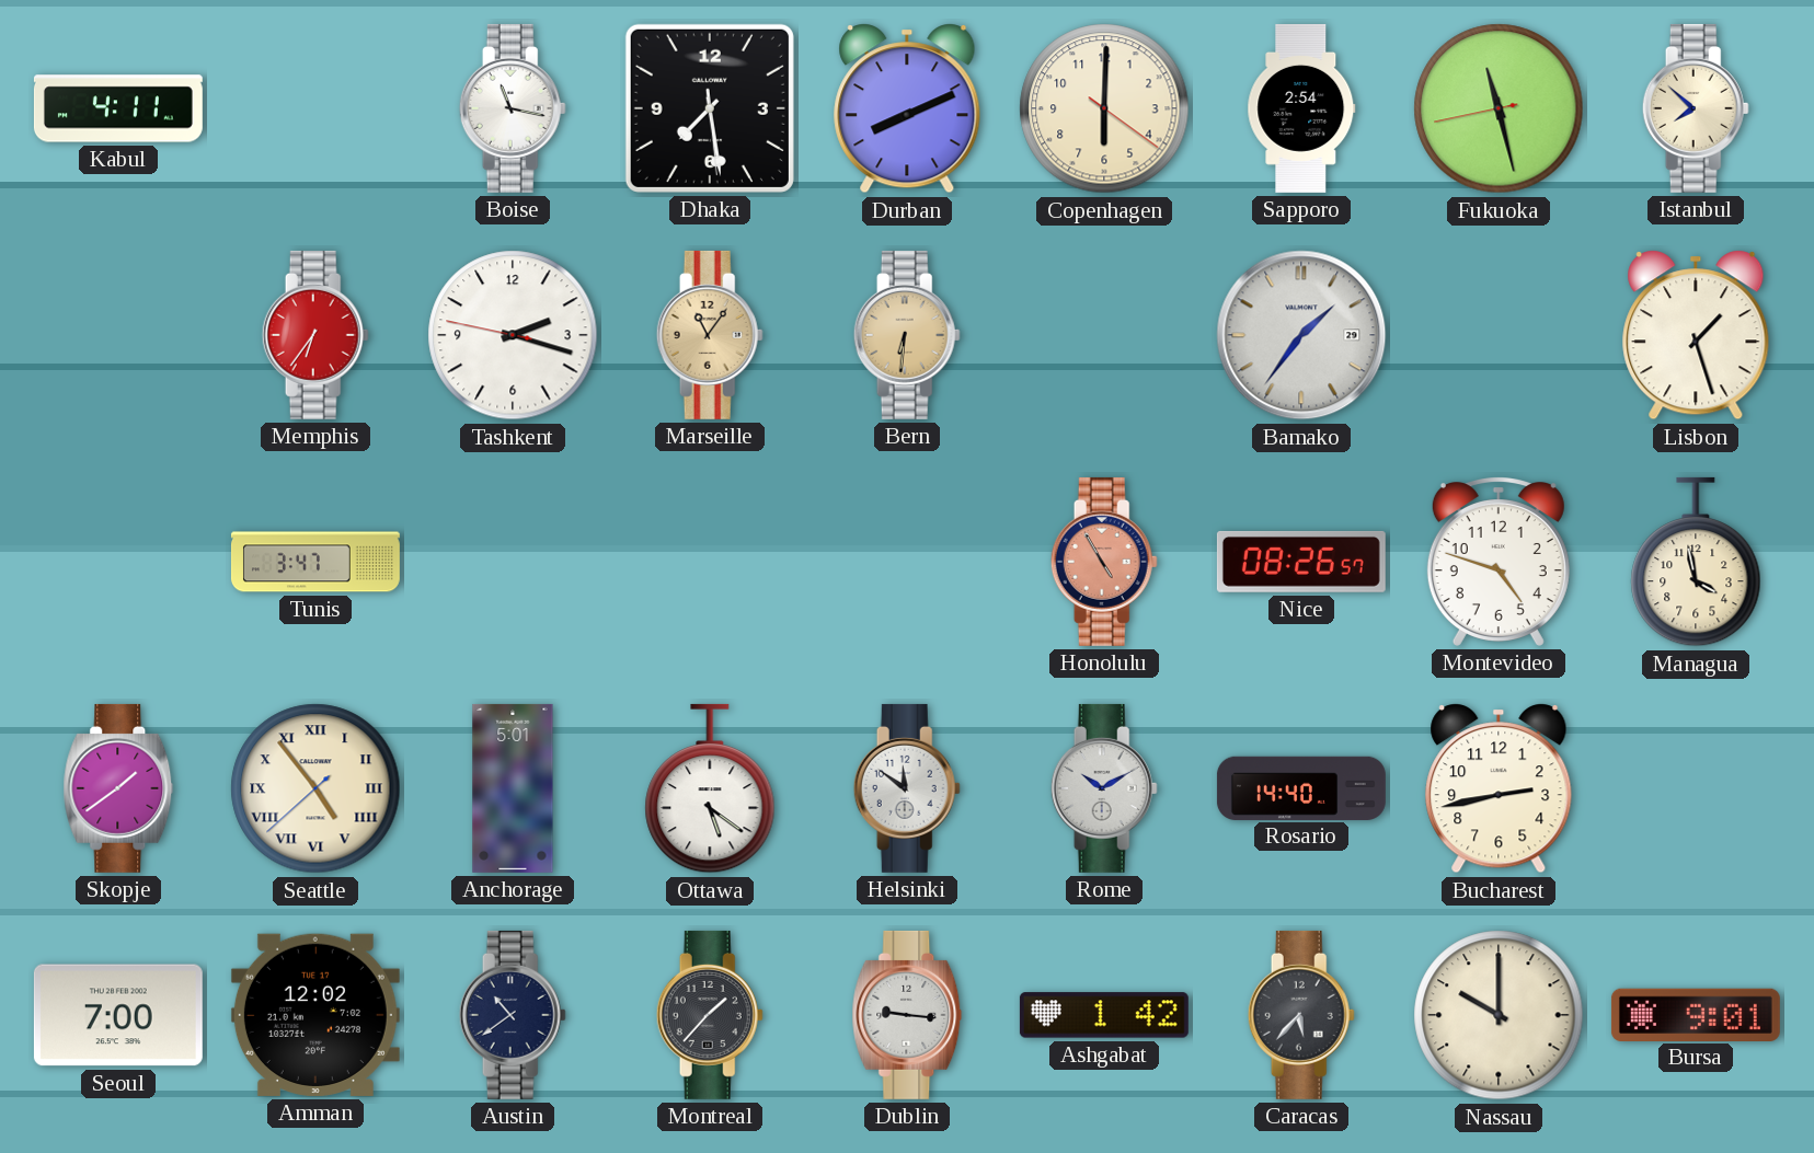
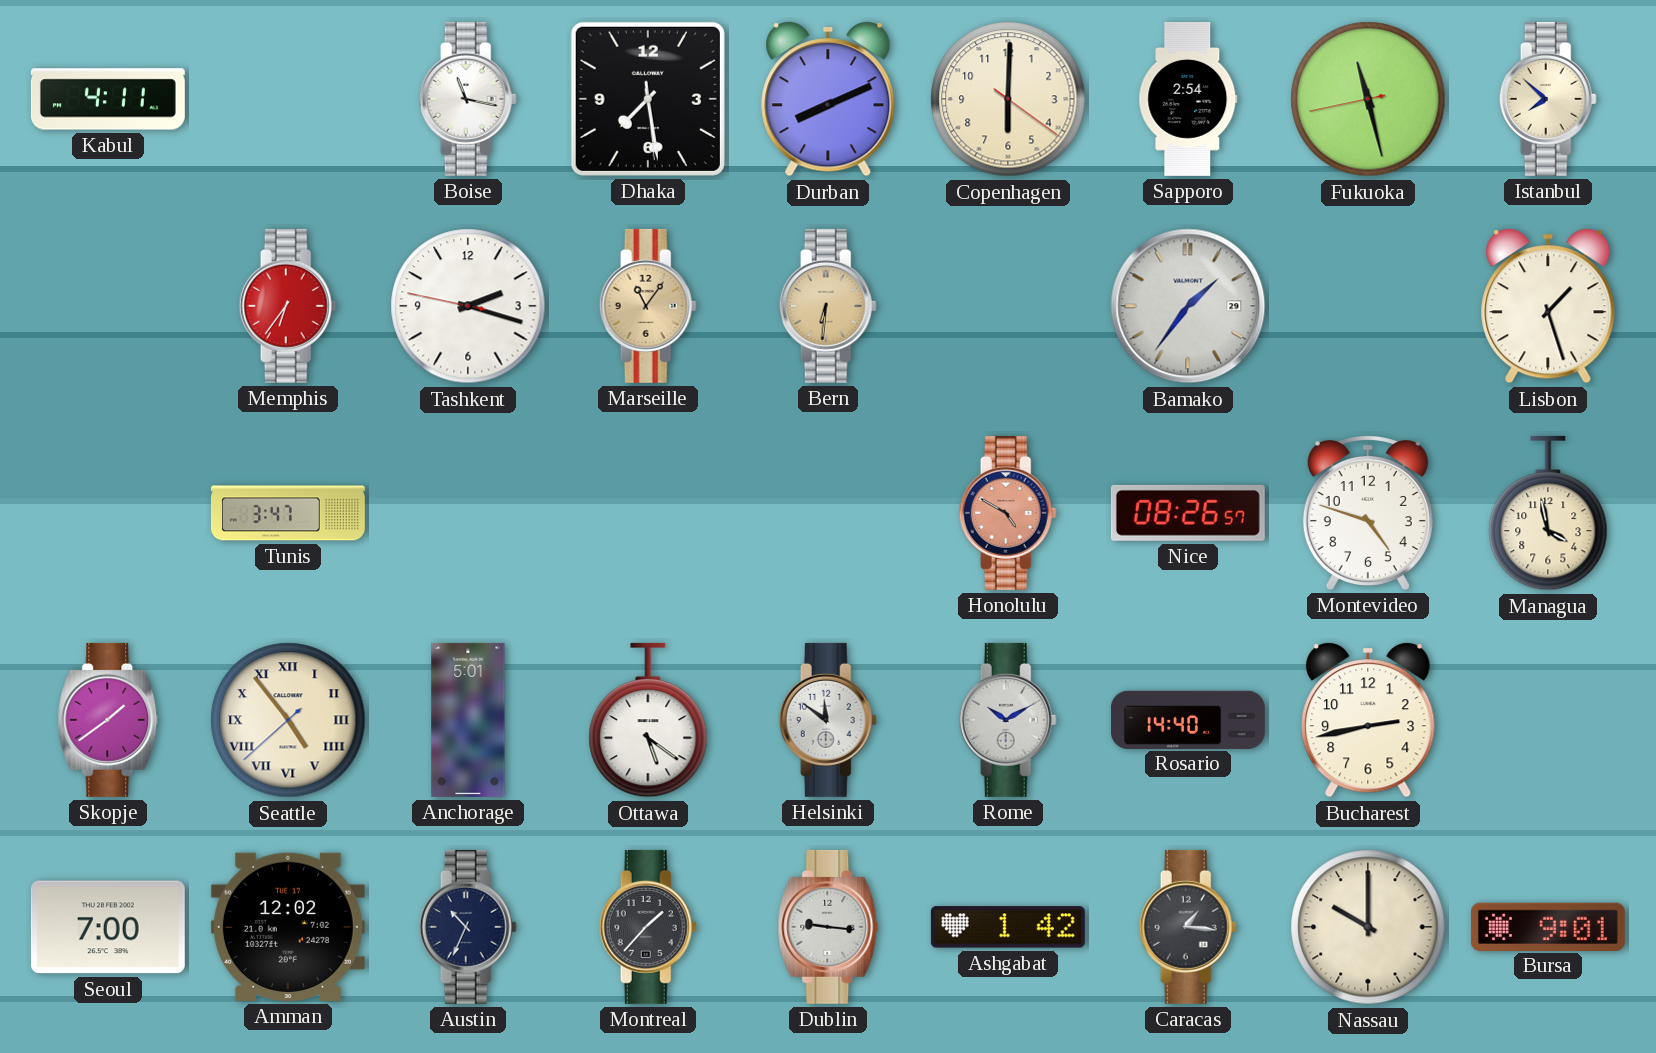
Honolulu: 4:55 -> 4:50
Austin: 10:39 -> 10:34
Caracas: 5:37 -> 1:16
